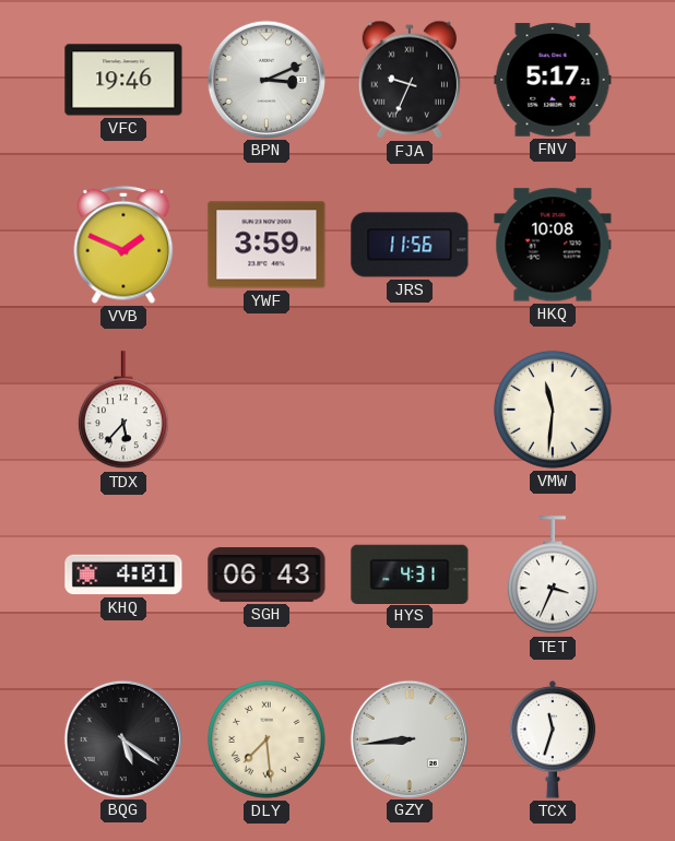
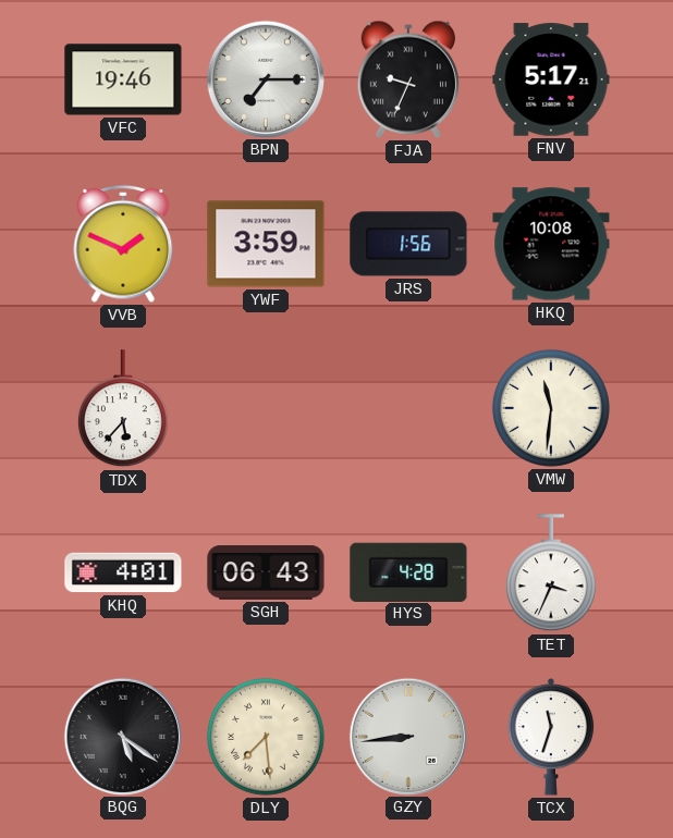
BPN: 3:11 -> 7:15
JRS: 11:56 -> 1:56
HYS: 4:31 -> 4:28
